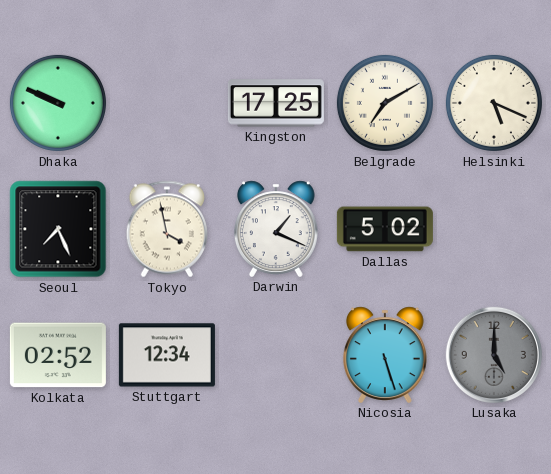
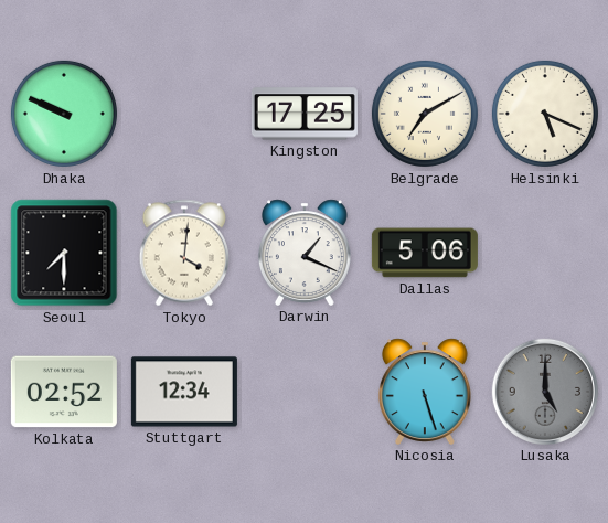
Seoul: 7:26 -> 7:30
Tokyo: 3:58 -> 4:01
Dallas: 5:02 -> 5:06
